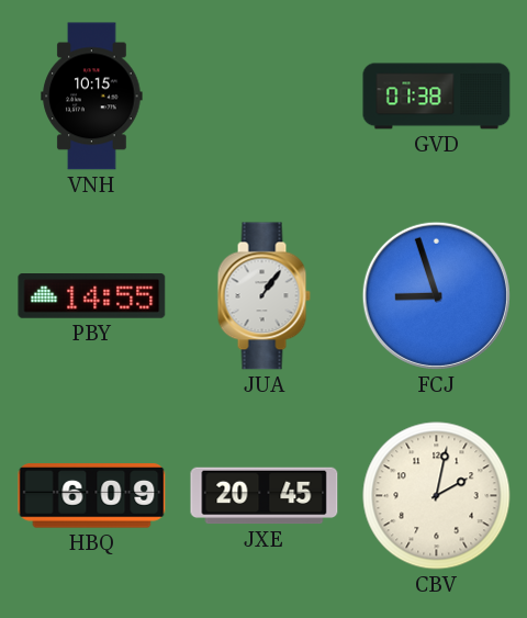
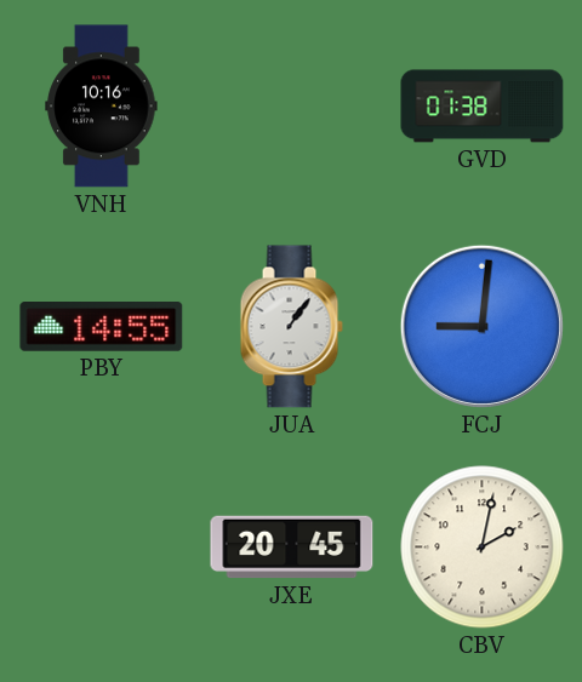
VNH: 10:15 -> 10:16
FCJ: 8:57 -> 9:01
HBQ: 6:09 -> none
